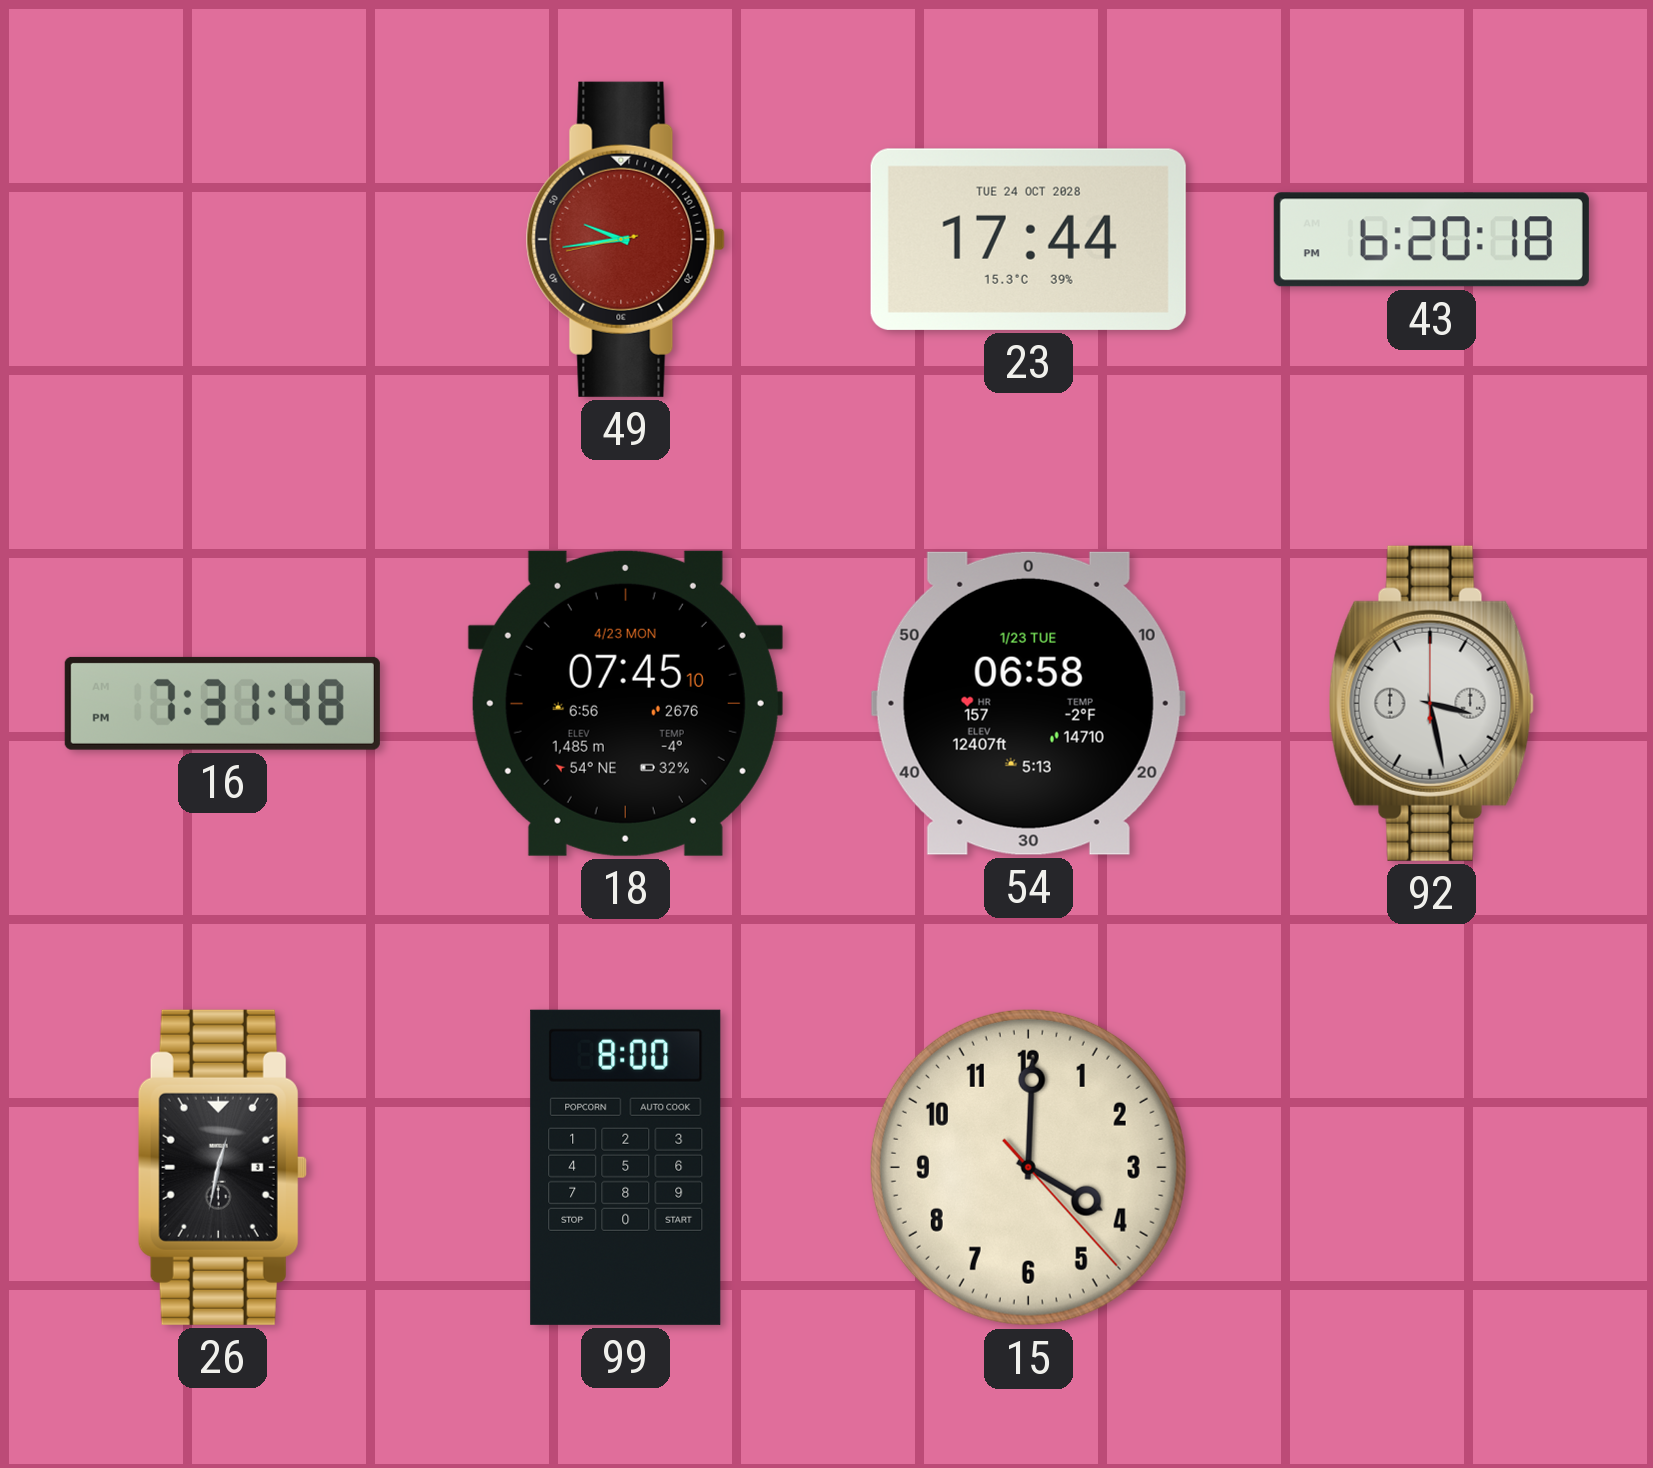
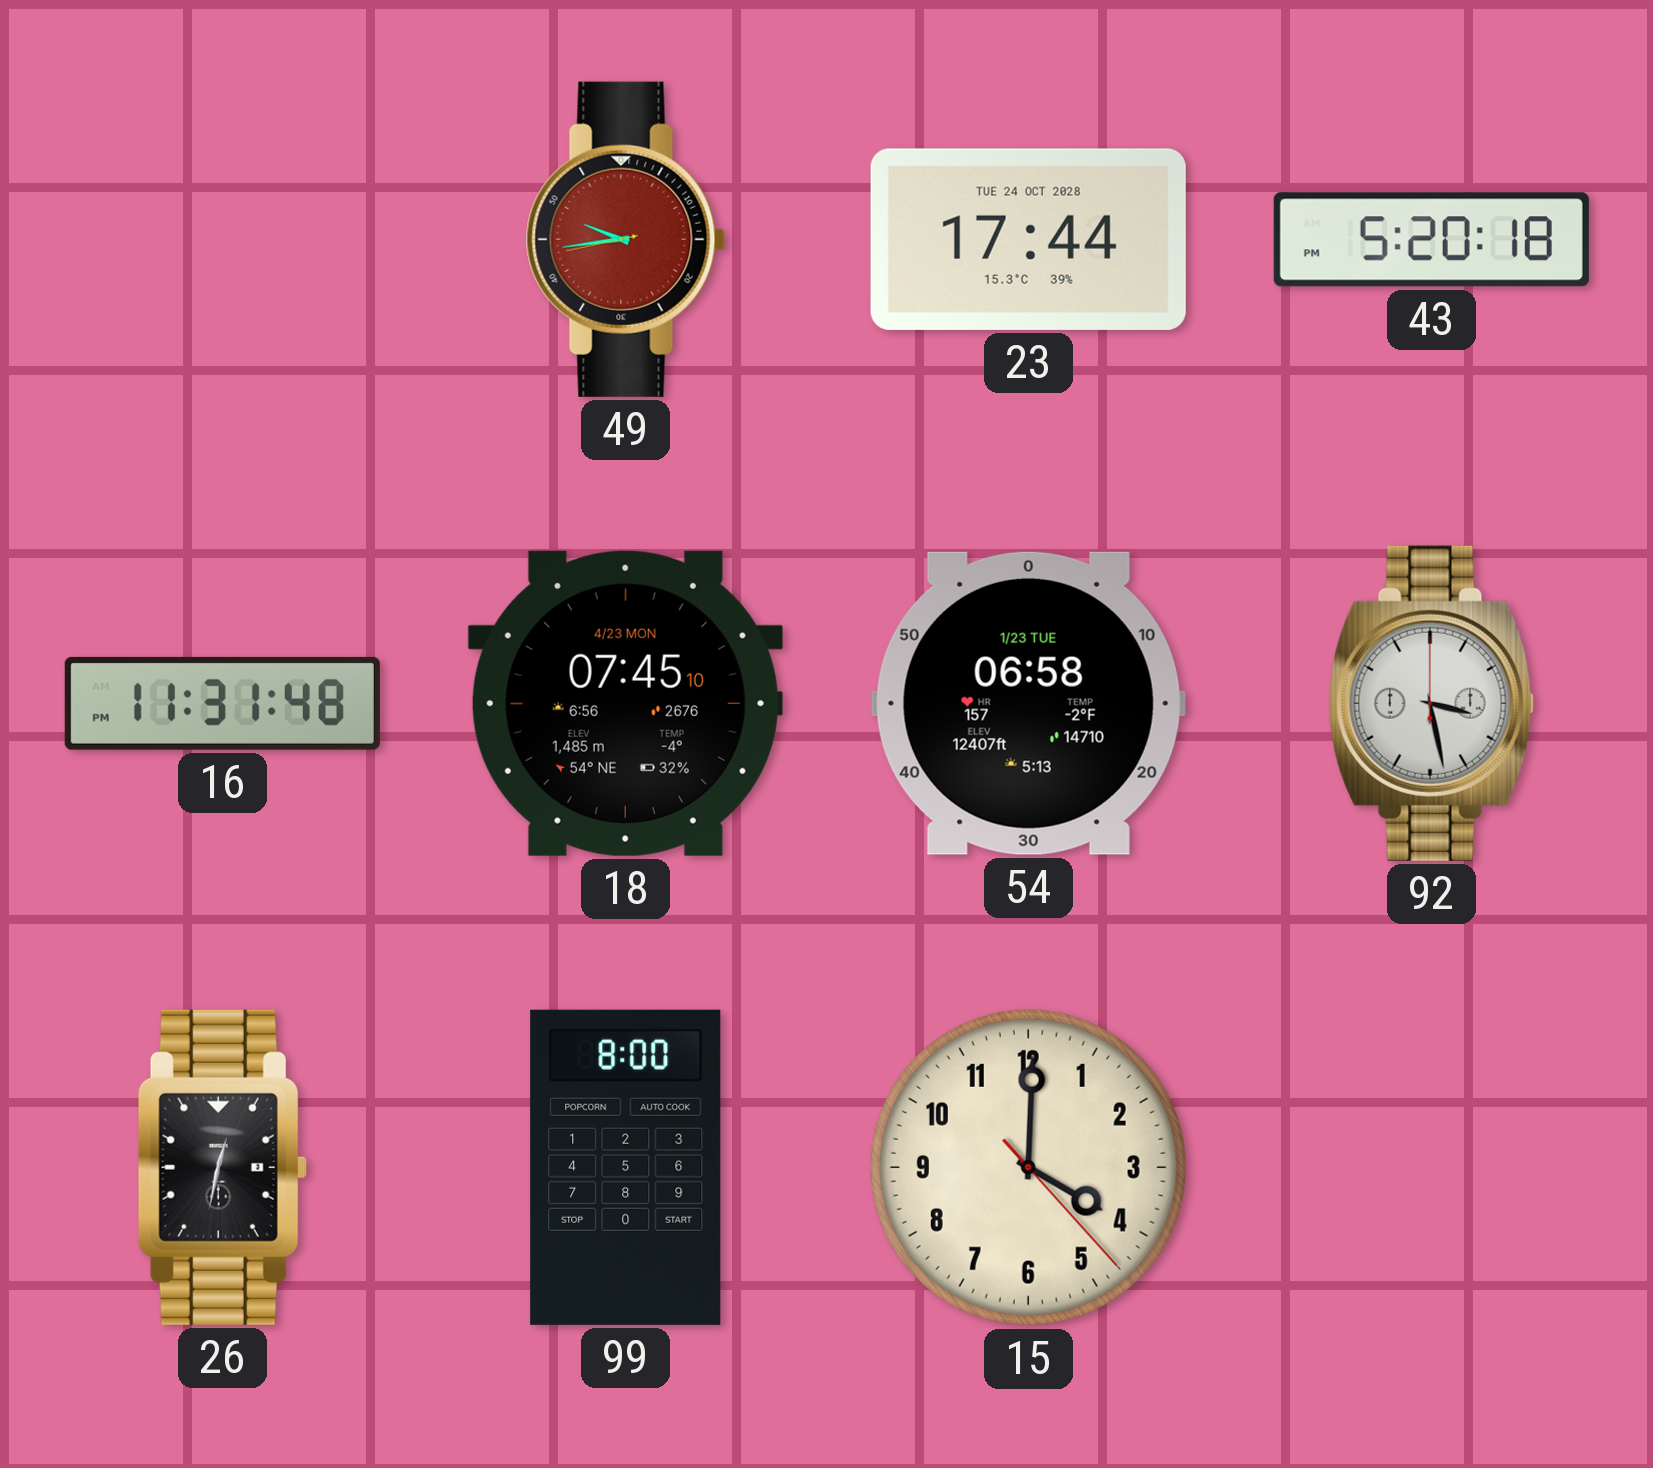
43: 6:20 -> 5:20
16: 7:31 -> 11:31
